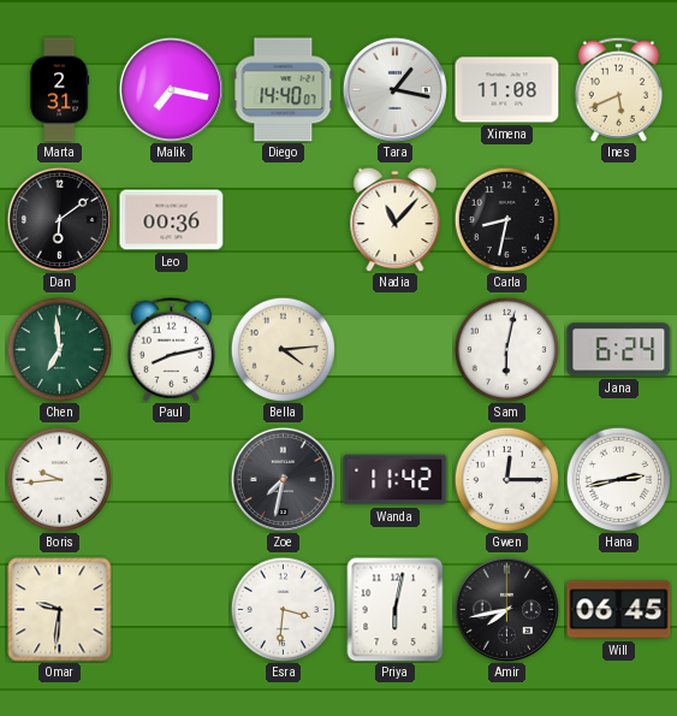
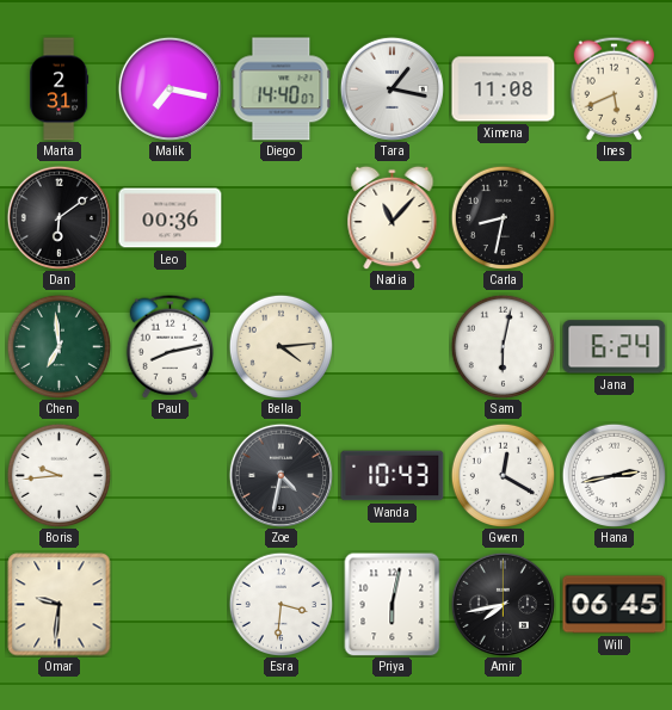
Zoe: 7:32 -> 4:32
Wanda: 11:42 -> 10:43
Gwen: 12:15 -> 12:20
